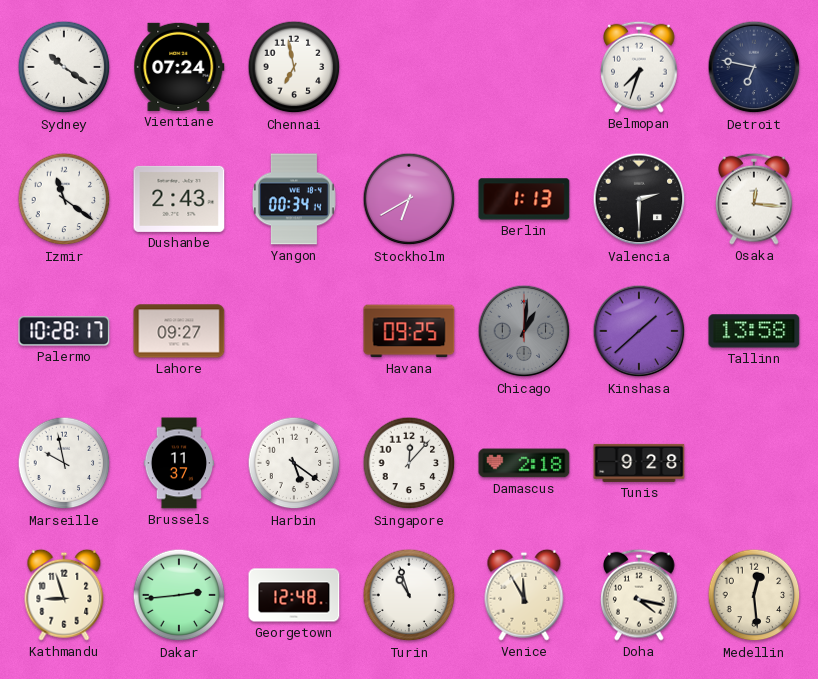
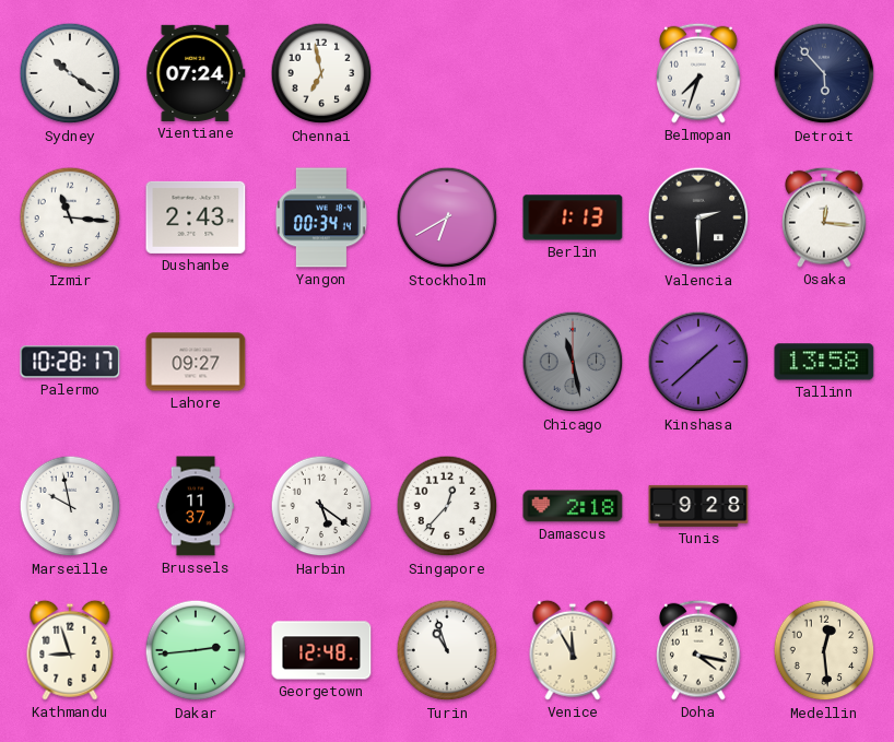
Detroit: 6:47 -> 5:53
Izmir: 11:21 -> 11:16
Havana: 09:25 -> none
Chicago: 1:01 -> 11:28
Singapore: 12:07 -> 12:37
